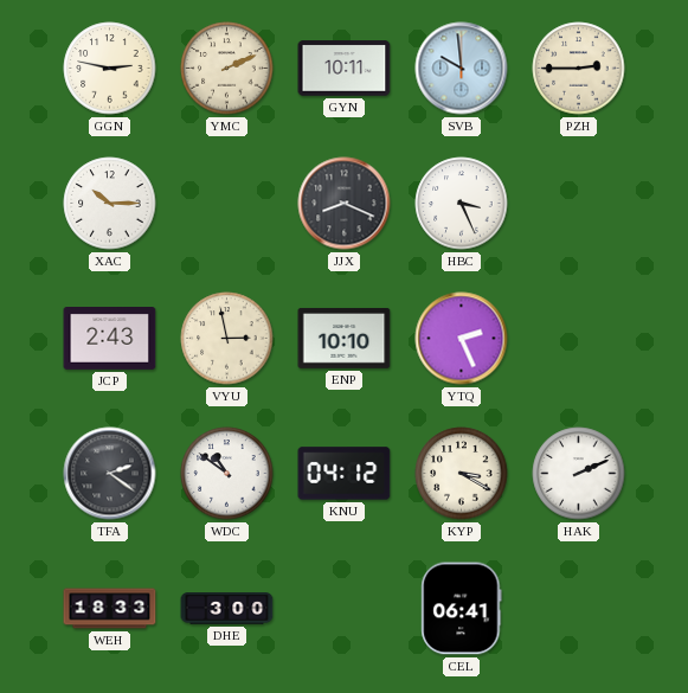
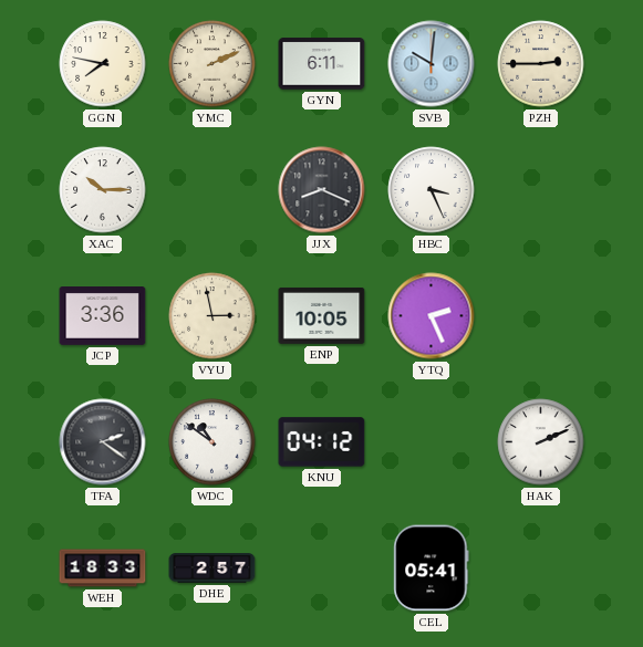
GGN: 2:47 -> 7:47
GYN: 10:11 -> 6:11
SVB: 9:59 -> 10:01
JCP: 2:43 -> 3:36
ENP: 10:10 -> 10:05
KYP: 3:20 -> none
DHE: 3:00 -> 2:57
CEL: 06:41 -> 05:41
